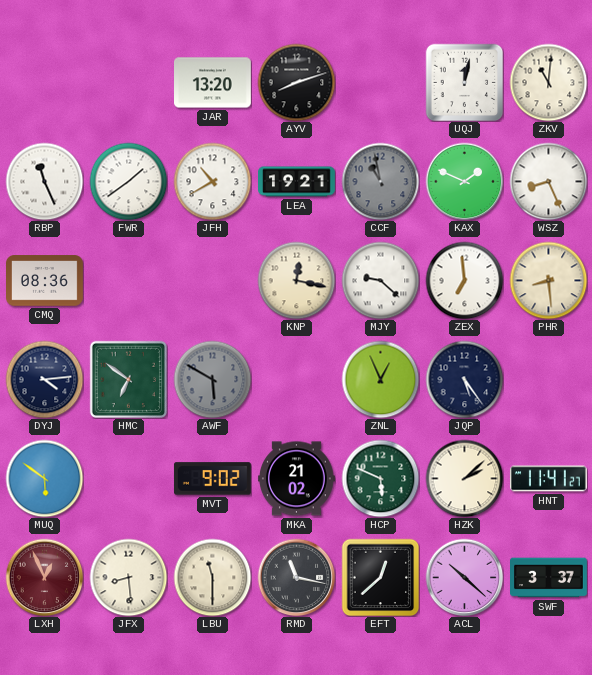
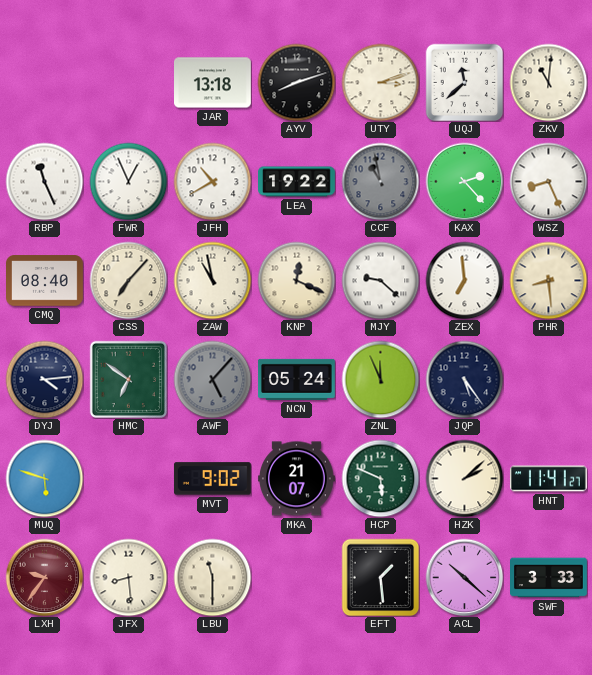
JAR: 13:20 -> 13:18
UTY: none -> 3:12
UQJ: 12:02 -> 11:38
FWR: 1:39 -> 12:56
LEA: 19:21 -> 19:22
KAX: 1:49 -> 2:23
CMQ: 08:36 -> 08:40
CSS: none -> 7:07
ZAW: none -> 10:58
KNP: 12:17 -> 12:19
AWF: 5:50 -> 5:07
NCN: none -> 05:24
ZNL: 12:56 -> 11:56
MUQ: 5:51 -> 5:48
MKA: 21:02 -> 21:07
LXH: 12:56 -> 9:36
RMD: 11:17 -> none
EFT: 12:38 -> 1:29
SWF: 3:37 -> 3:33
